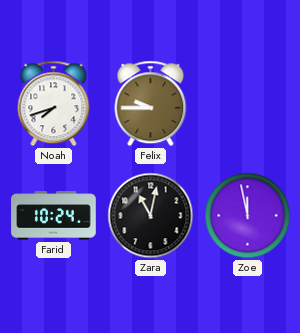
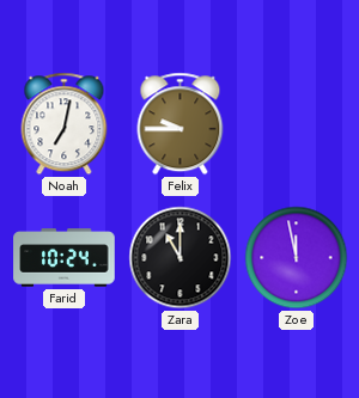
Noah: 7:42 -> 7:02
Zara: 11:02 -> 11:00
